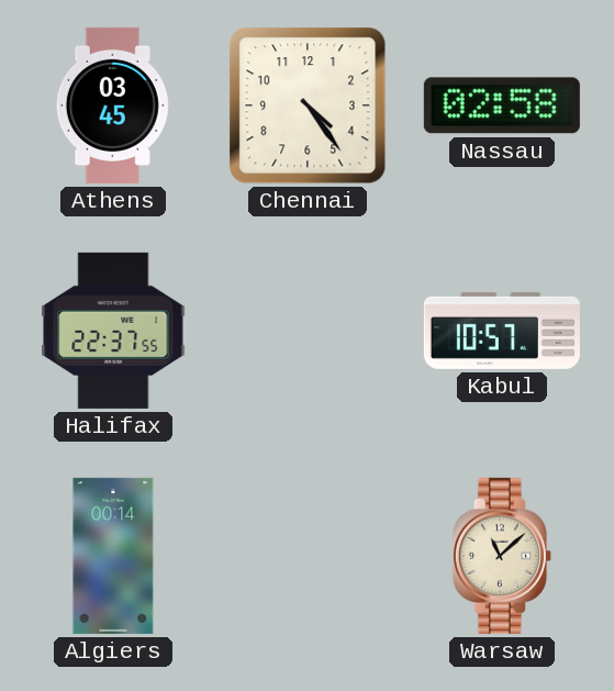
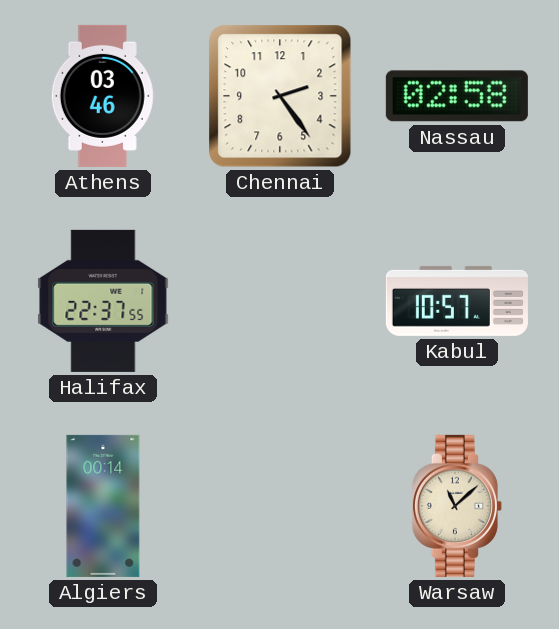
Athens: 03:45 -> 03:46
Chennai: 4:24 -> 2:24
